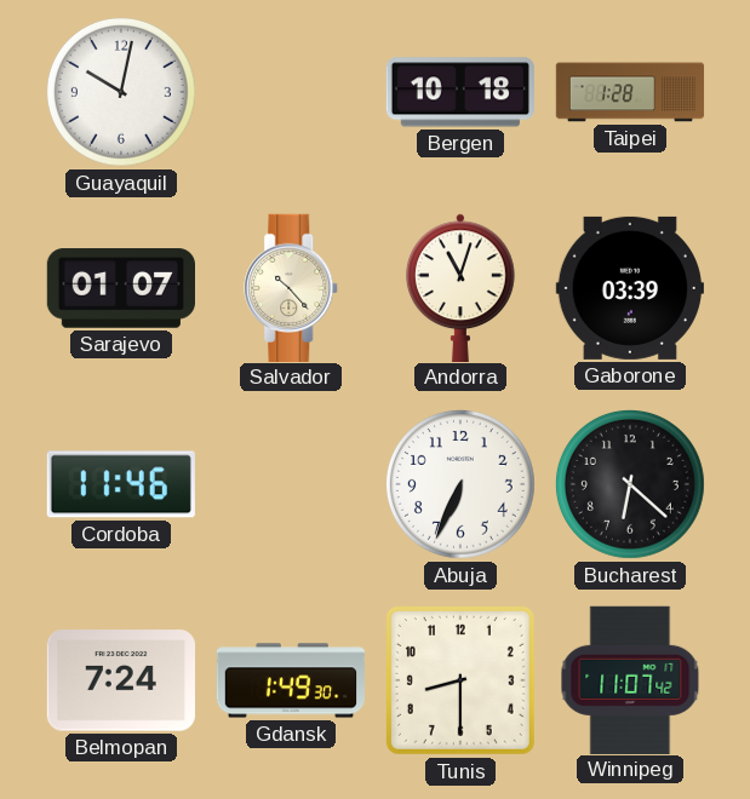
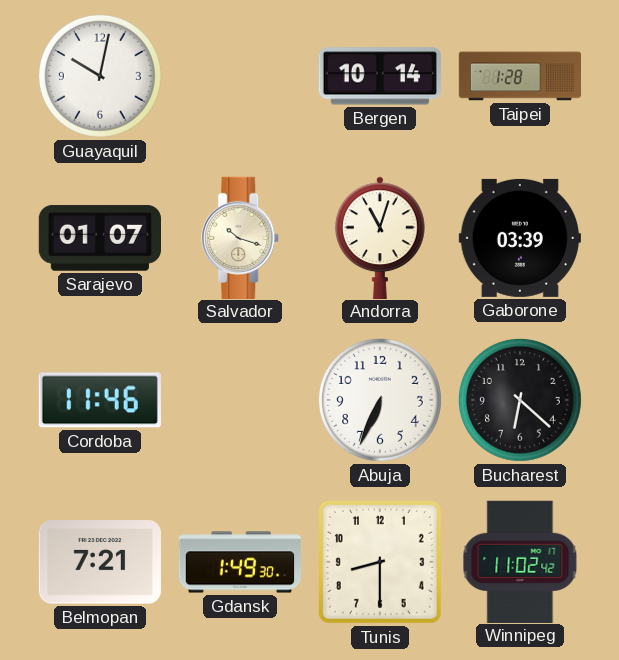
Bergen: 10:18 -> 10:14
Salvador: 10:23 -> 10:18
Belmopan: 7:24 -> 7:21
Winnipeg: 11:07 -> 11:02
